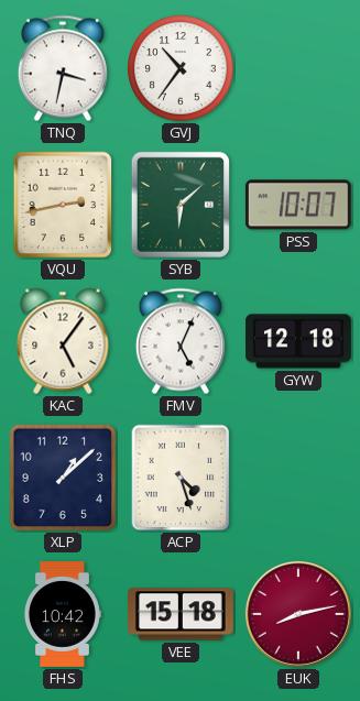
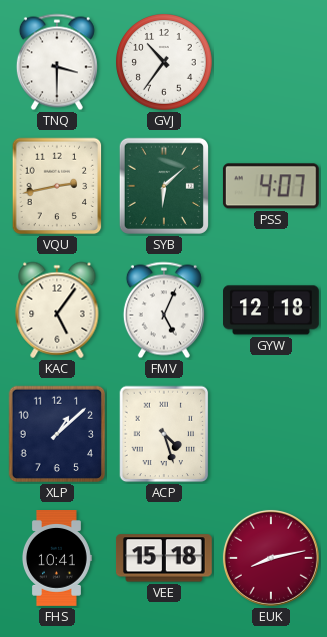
TNQ: 3:32 -> 3:30
PSS: 10:07 -> 4:07
FHS: 10:42 -> 10:41
